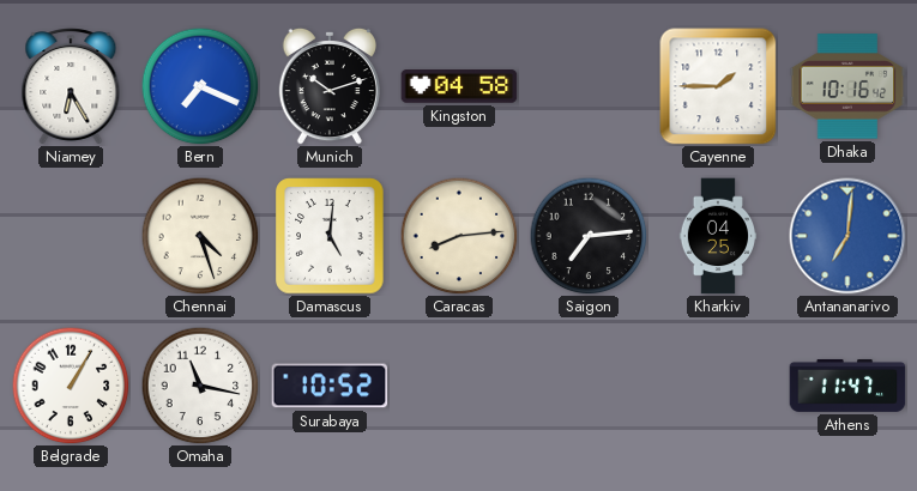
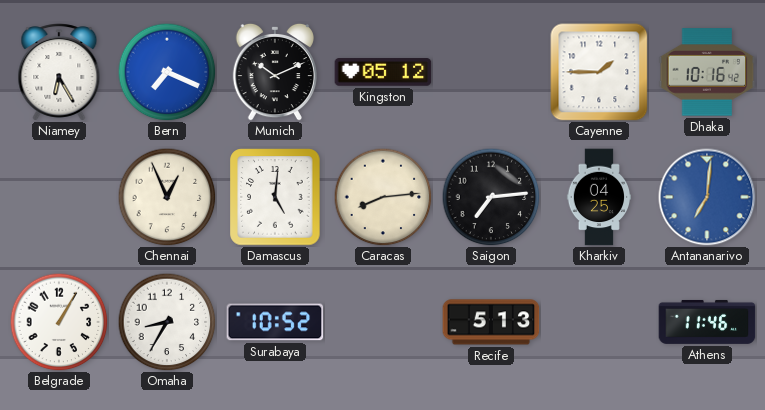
Munich: 10:12 -> 10:11
Kingston: 04:58 -> 05:12
Chennai: 4:27 -> 12:56
Omaha: 11:17 -> 8:35
Recife: none -> 5:13
Athens: 11:47 -> 11:46
